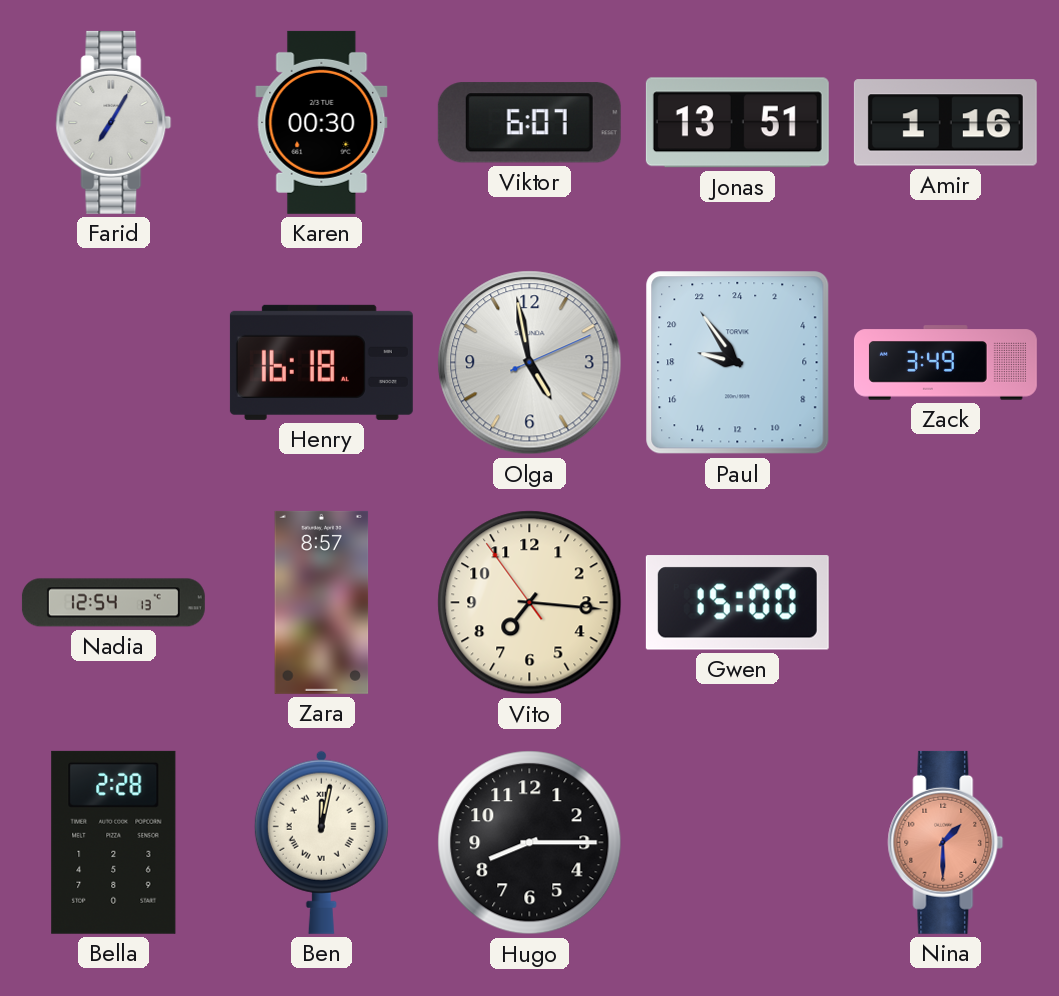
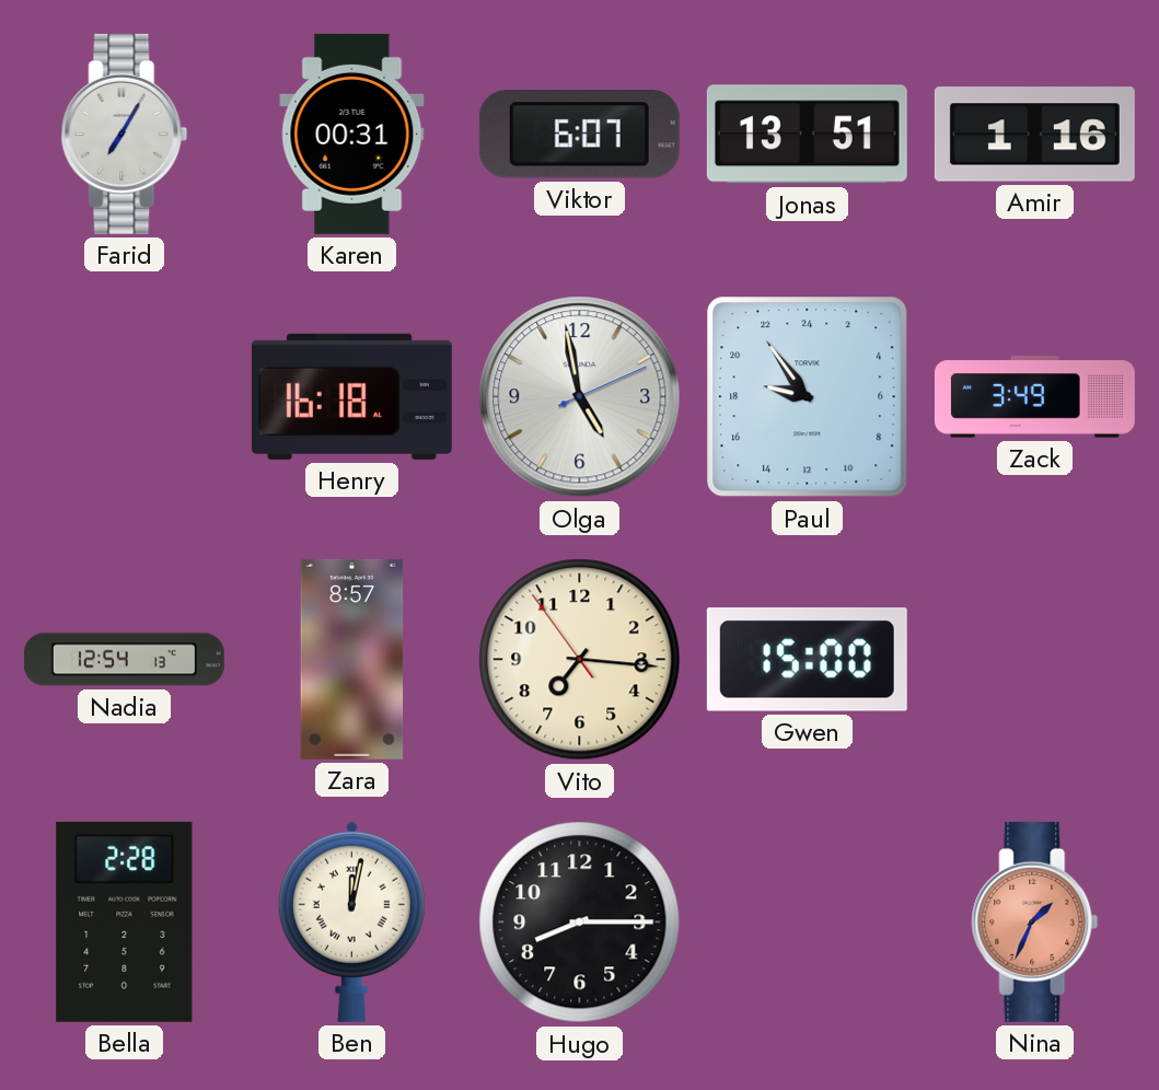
Karen: 00:30 -> 00:31
Nina: 1:30 -> 1:34
